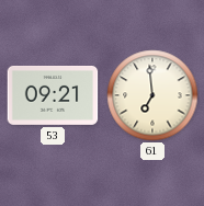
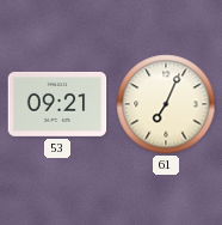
61: 6:59 -> 7:04
